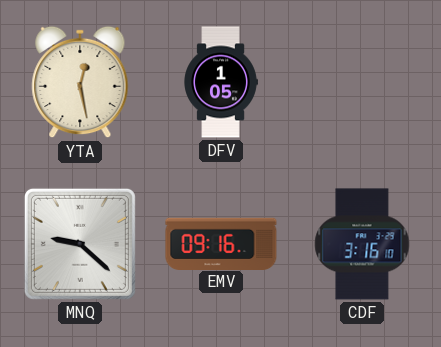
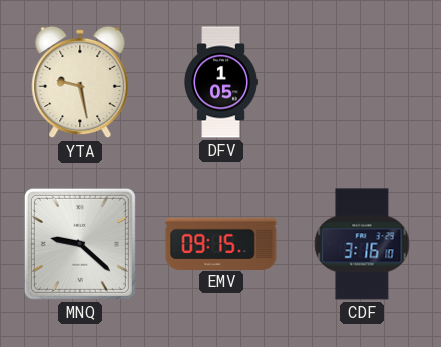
YTA: 12:28 -> 9:28
EMV: 09:16 -> 09:15
